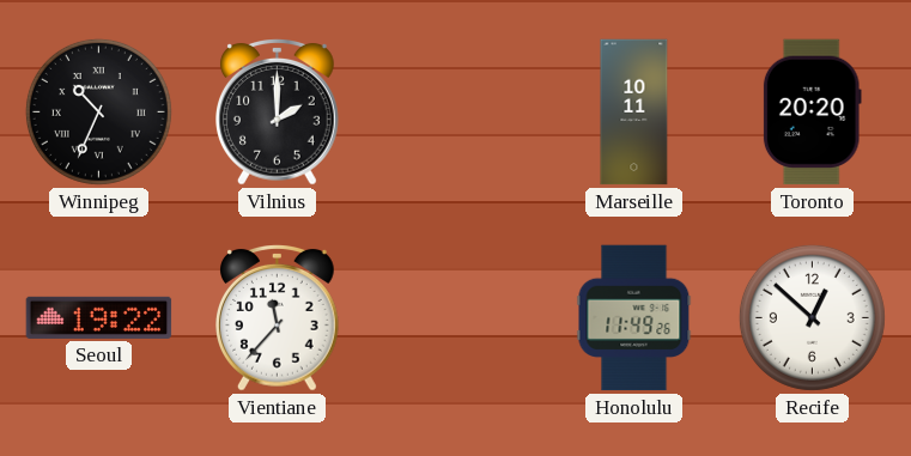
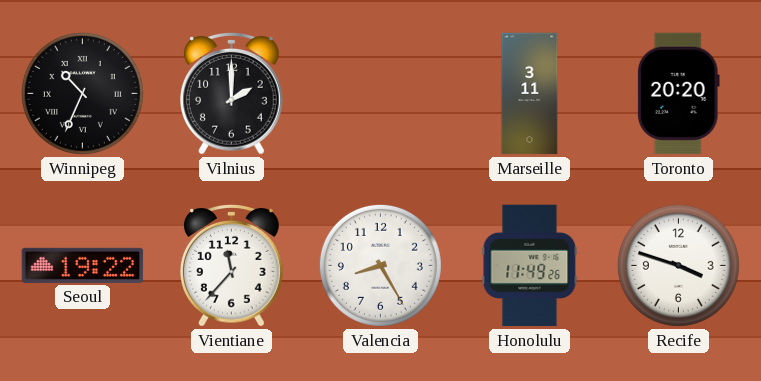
Marseille: 10:11 -> 3:11
Valencia: none -> 8:25
Recife: 12:52 -> 3:48
